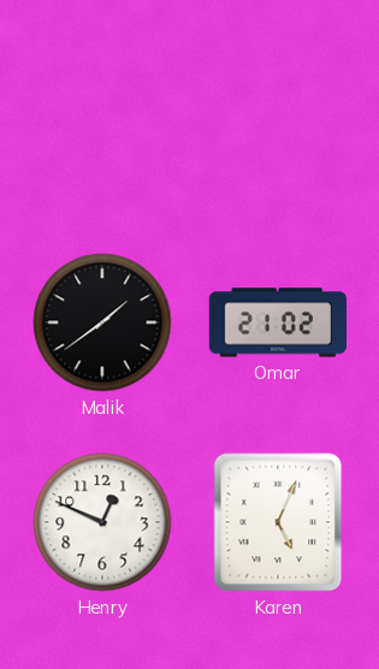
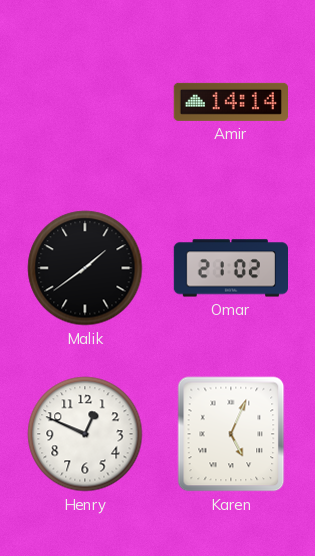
Amir: none -> 14:14
